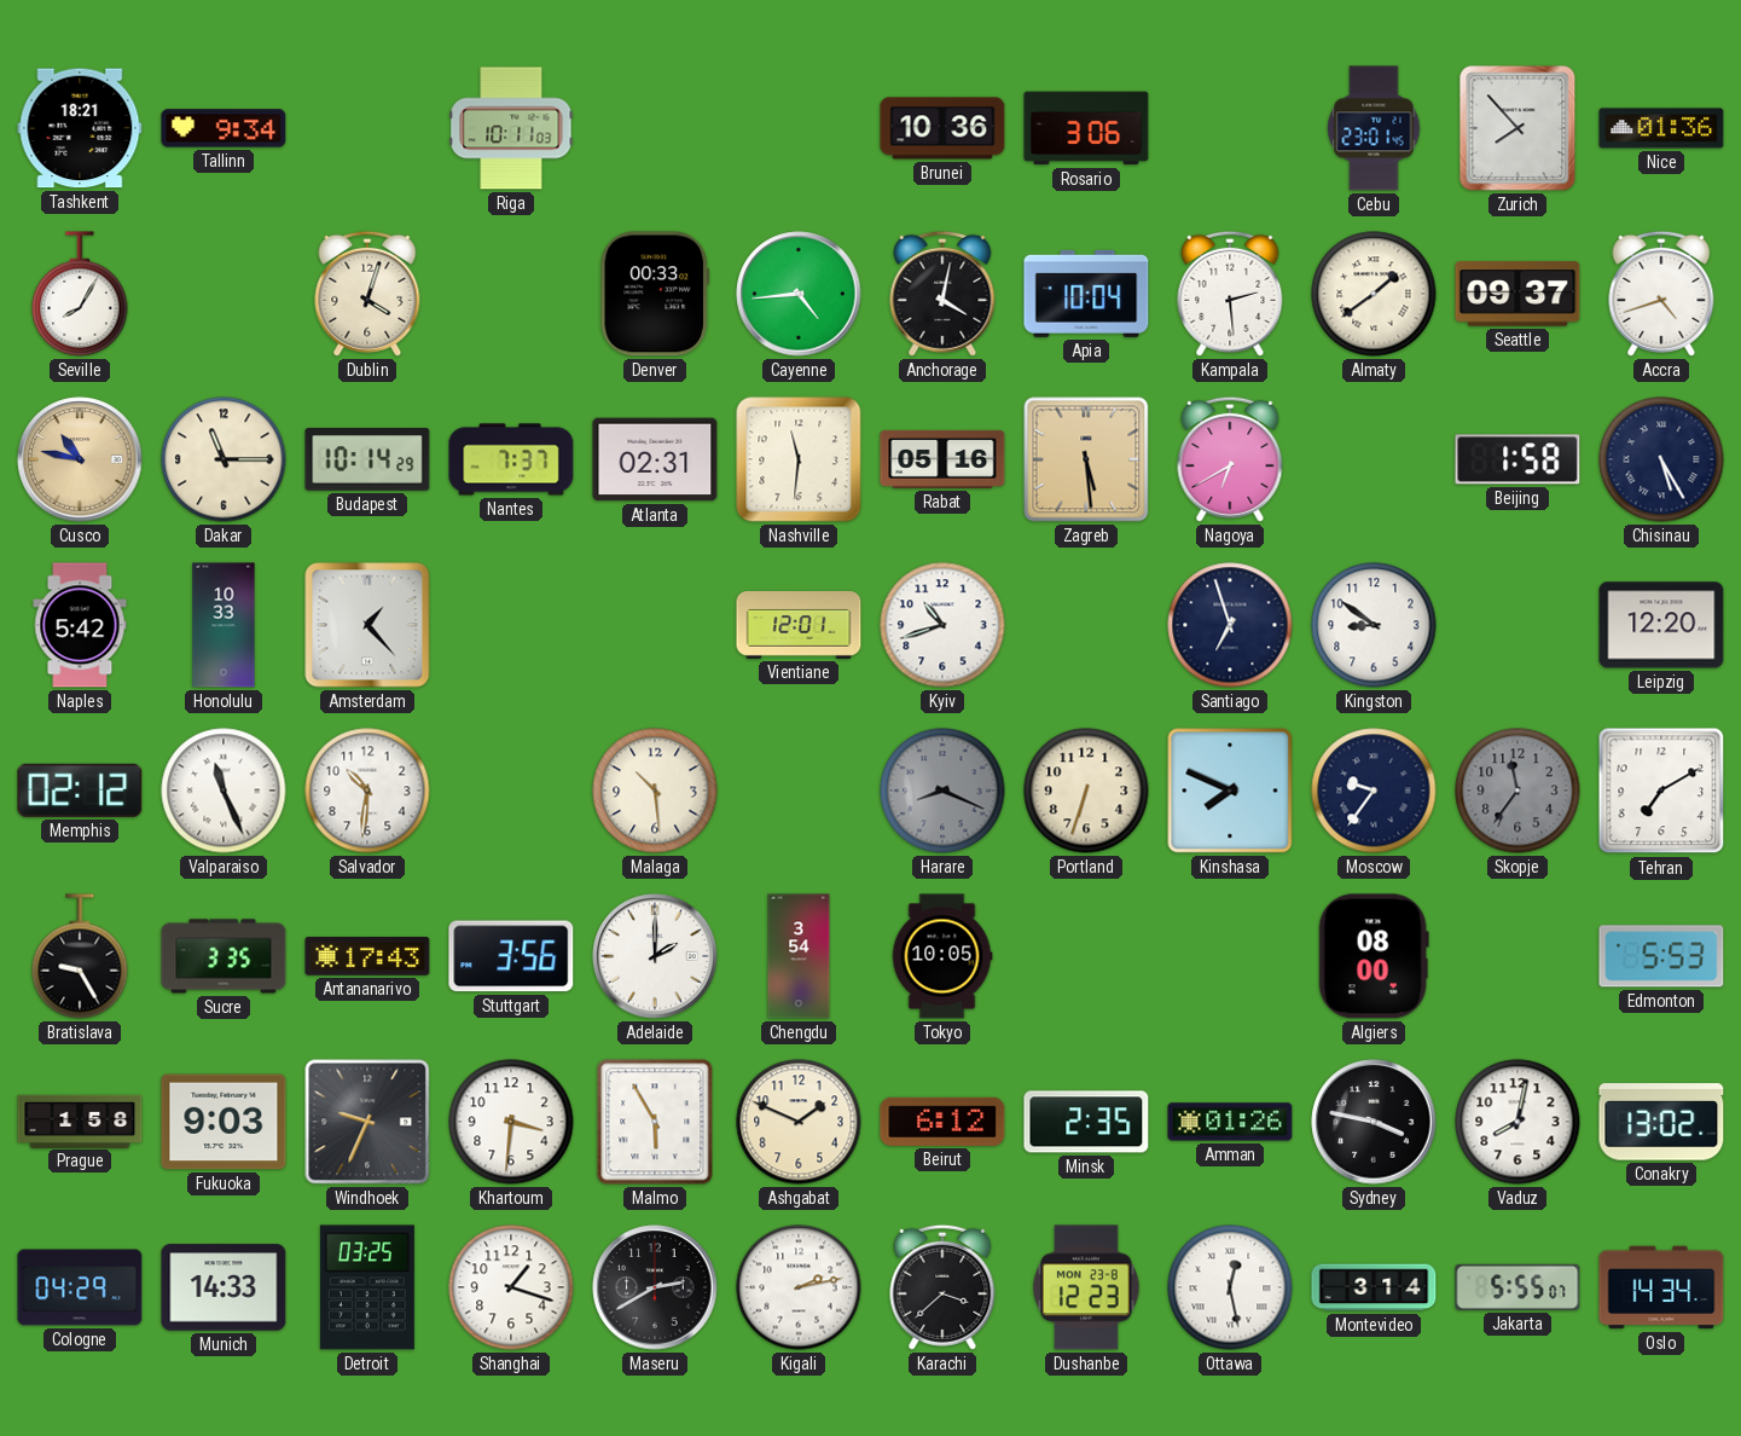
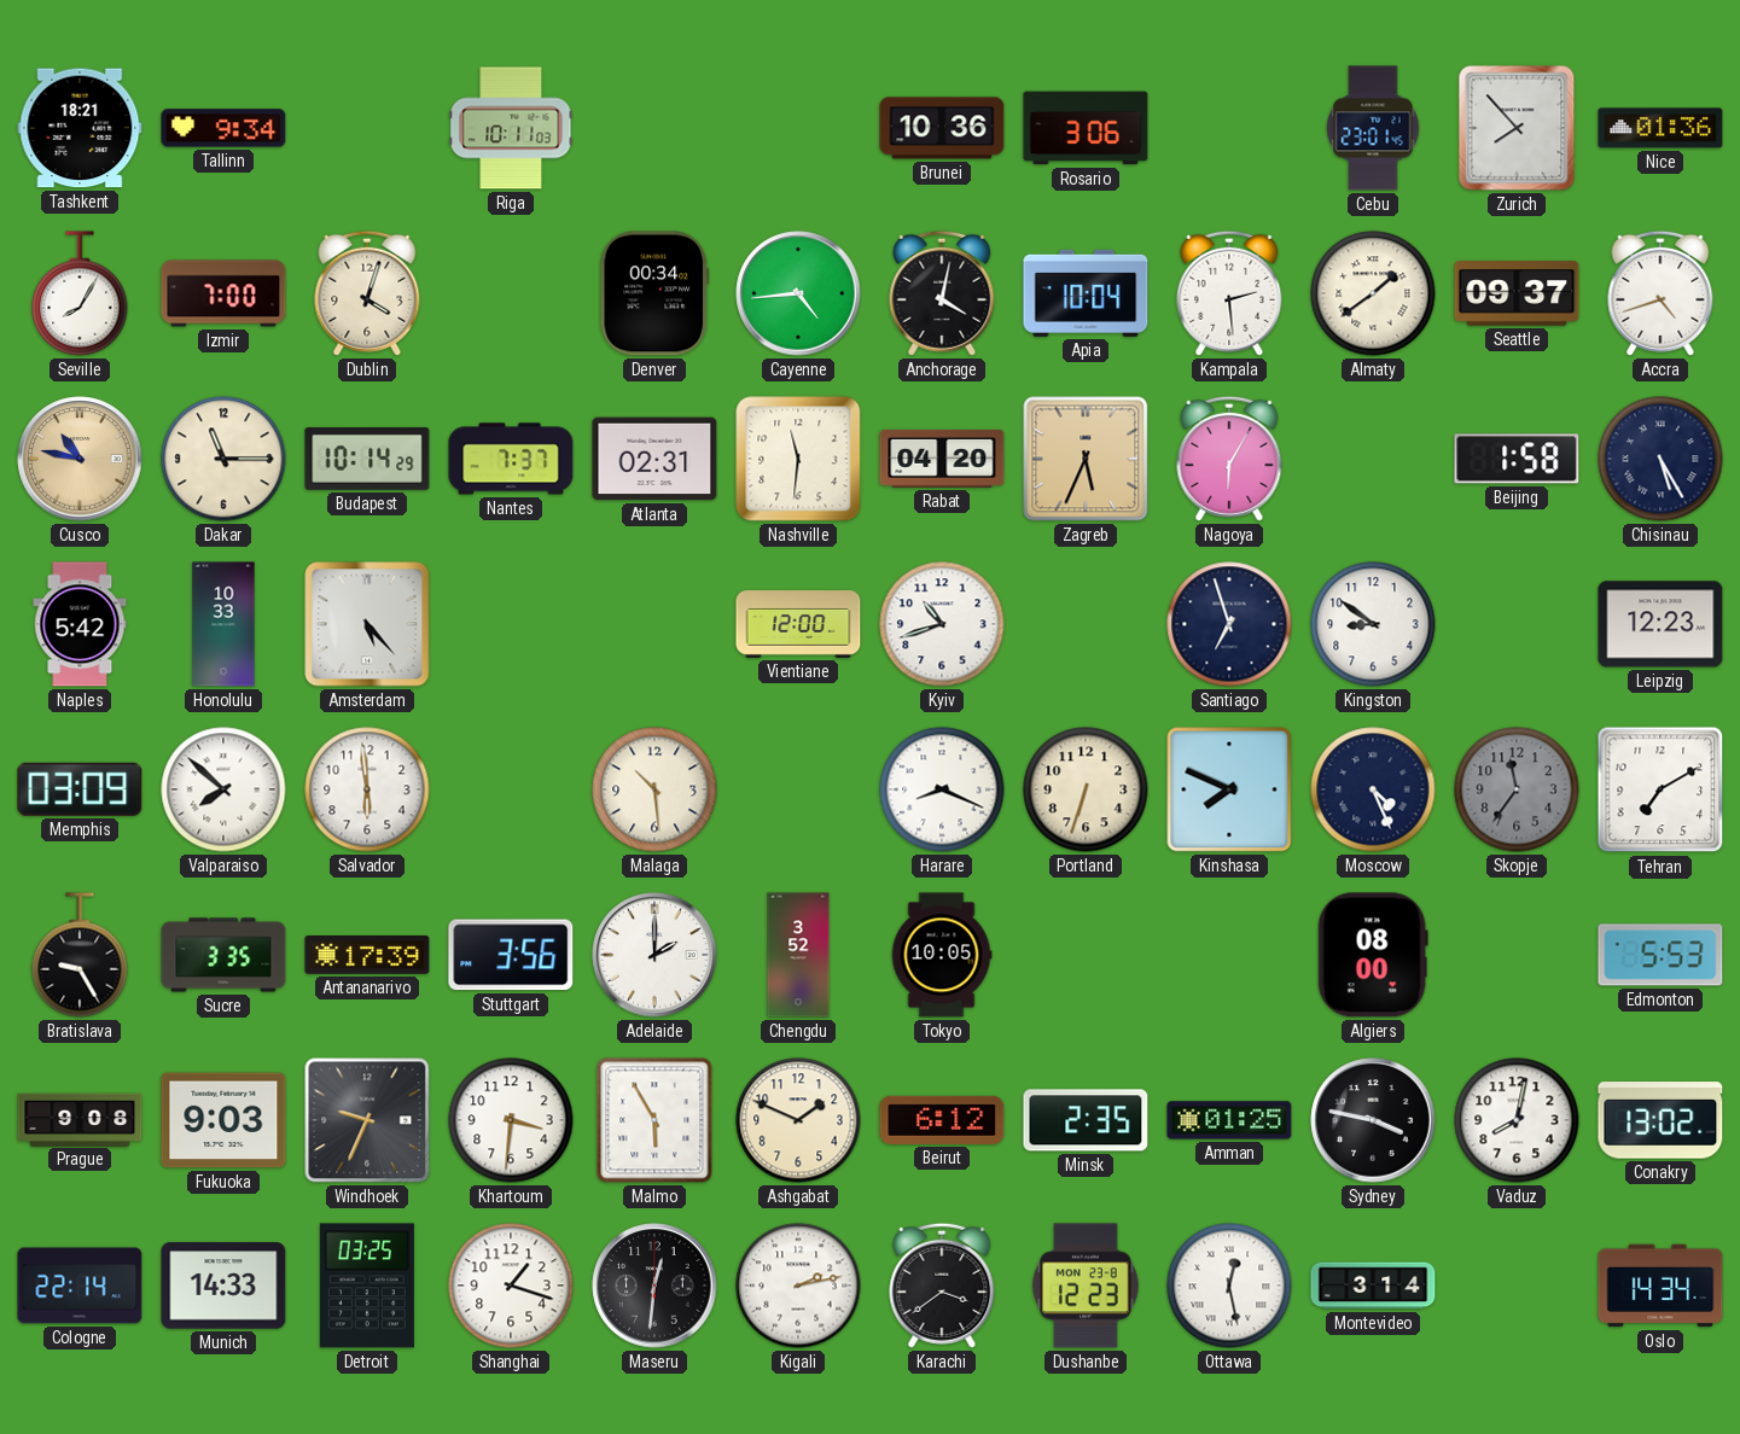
Izmir: none -> 7:00
Denver: 00:33 -> 00:34
Rabat: 05:16 -> 04:20
Zagreb: 5:29 -> 5:34
Nagoya: 6:40 -> 6:05
Amsterdam: 1:23 -> 5:23
Vientiane: 12:01 -> 12:00
Leipzig: 12:20 -> 12:23
Memphis: 02:12 -> 03:09
Valparaiso: 11:26 -> 7:52
Salvador: 10:31 -> 5:59
Harare dial: grey -> white
Moscow: 9:36 -> 4:26
Antananarivo: 17:43 -> 17:39
Chengdu: 3:54 -> 3:52
Prague: 1:58 -> 9:08
Amman: 01:26 -> 01:25
Cologne: 04:29 -> 22:14
Maseru: 2:40 -> 12:31
Karachi: 3:38 -> 3:39
Jakarta: 5:55 -> none
